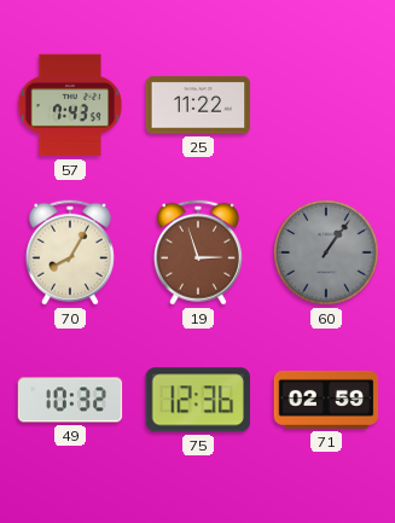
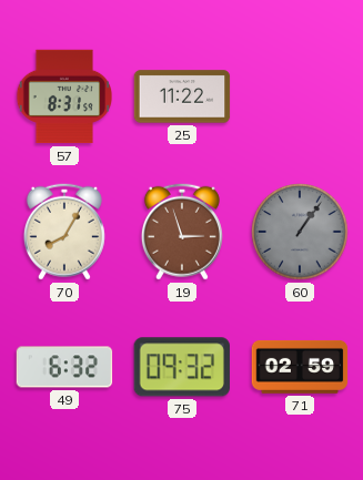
57: 7:43 -> 8:31
49: 10:32 -> 6:32
75: 12:36 -> 09:32
